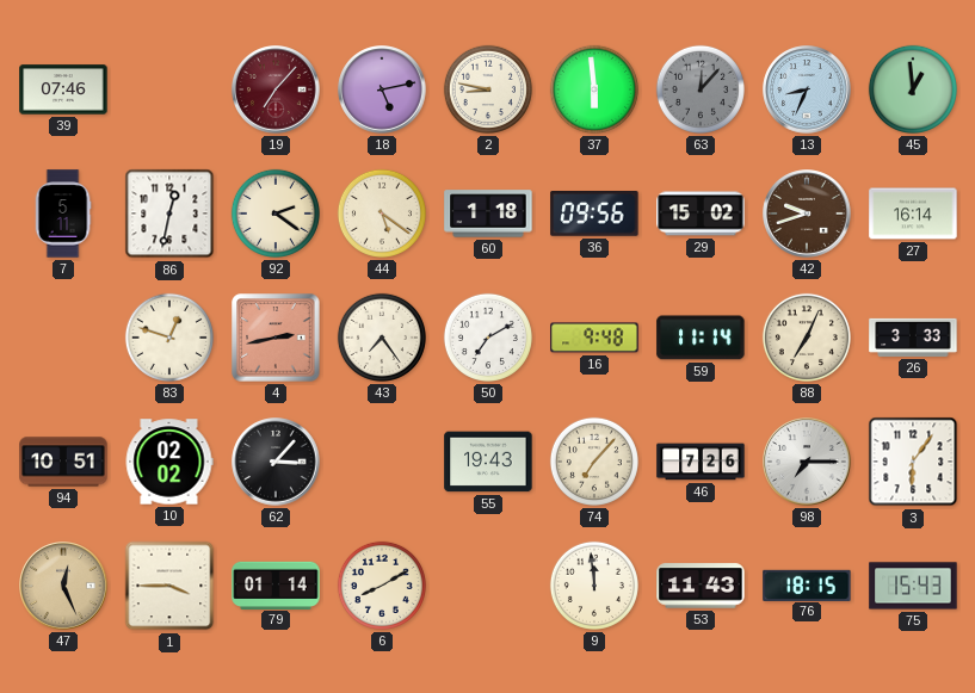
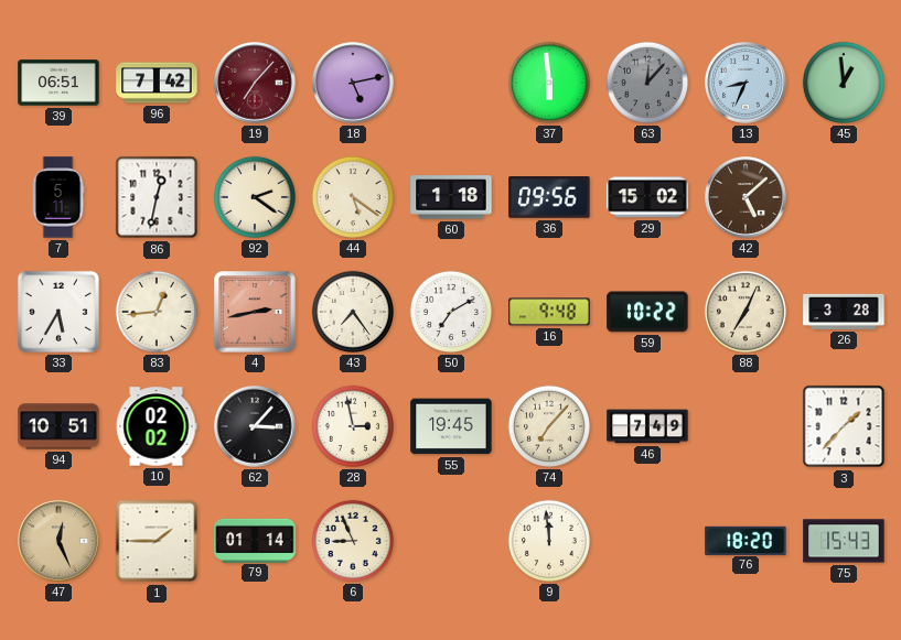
39: 07:46 -> 06:51
96: none -> 7:42
2: 8:47 -> none
42: 9:42 -> 5:08
27: 16:14 -> none
33: none -> 5:35
83: 12:48 -> 12:44
59: 11:14 -> 10:22
26: 3:33 -> 3:28
28: none -> 2:58
55: 19:43 -> 19:45
46: 7:26 -> 7:49
98: 7:15 -> none
3: 6:06 -> 1:37
1: 3:45 -> 1:45
6: 8:10 -> 8:56
53: 11:43 -> none
76: 18:15 -> 18:20
